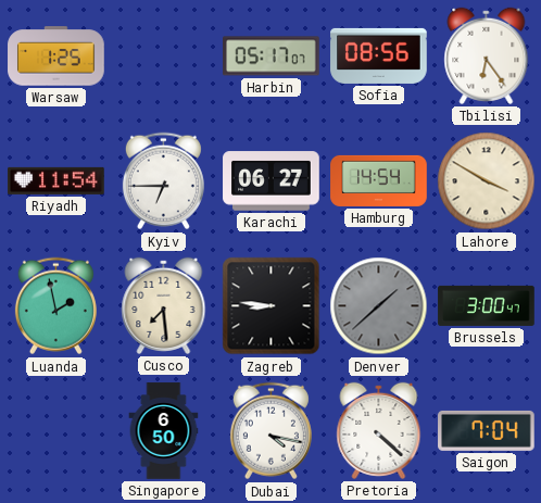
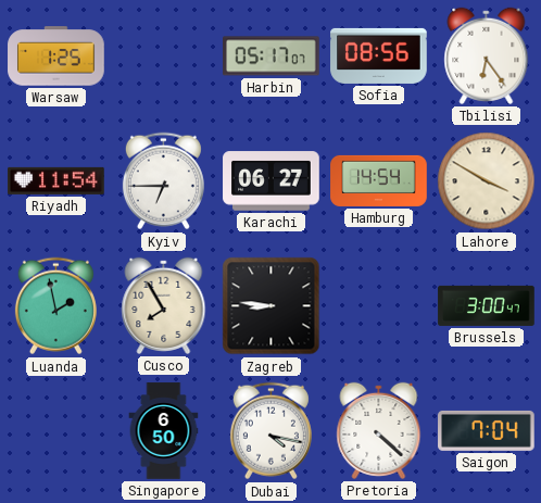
Cusco: 7:29 -> 7:55
Denver: 1:38 -> none
